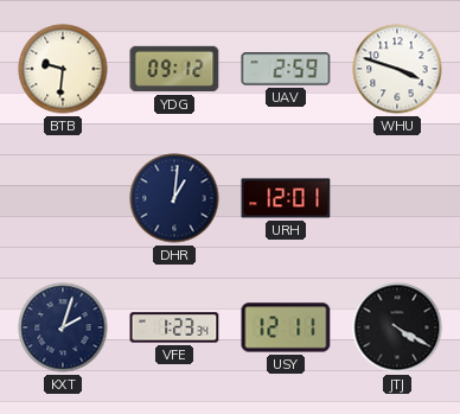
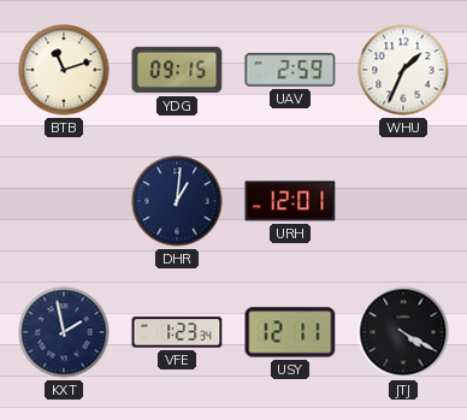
BTB: 9:31 -> 11:12
YDG: 09:12 -> 09:15
WHU: 3:48 -> 1:34
KXT: 2:03 -> 1:58
